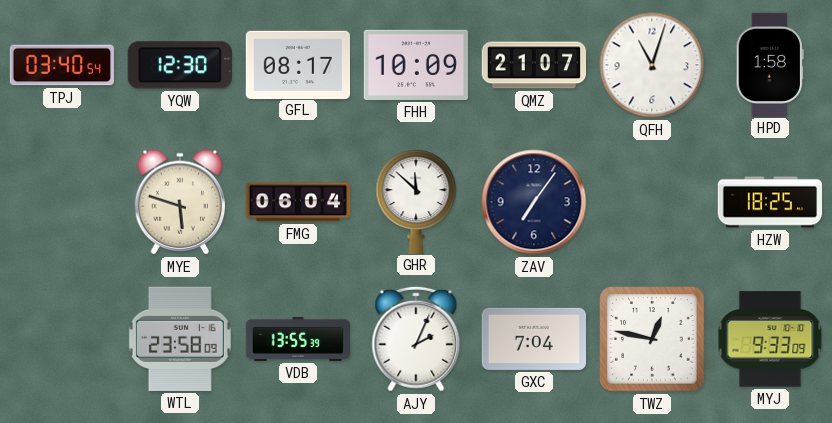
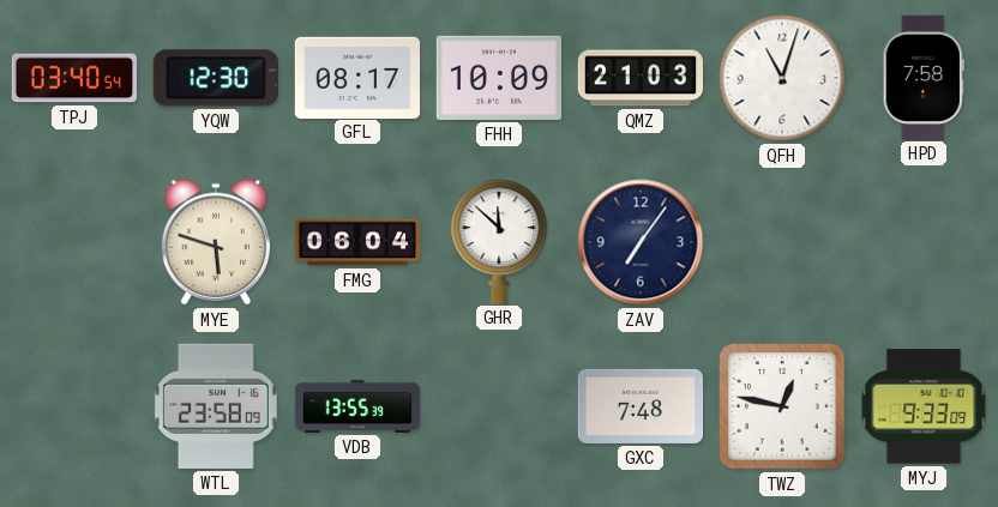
QMZ: 21:07 -> 21:03
HPD: 1:58 -> 7:58
HZW: 18:25 -> none
AJY: 2:04 -> none
GXC: 7:04 -> 7:48
